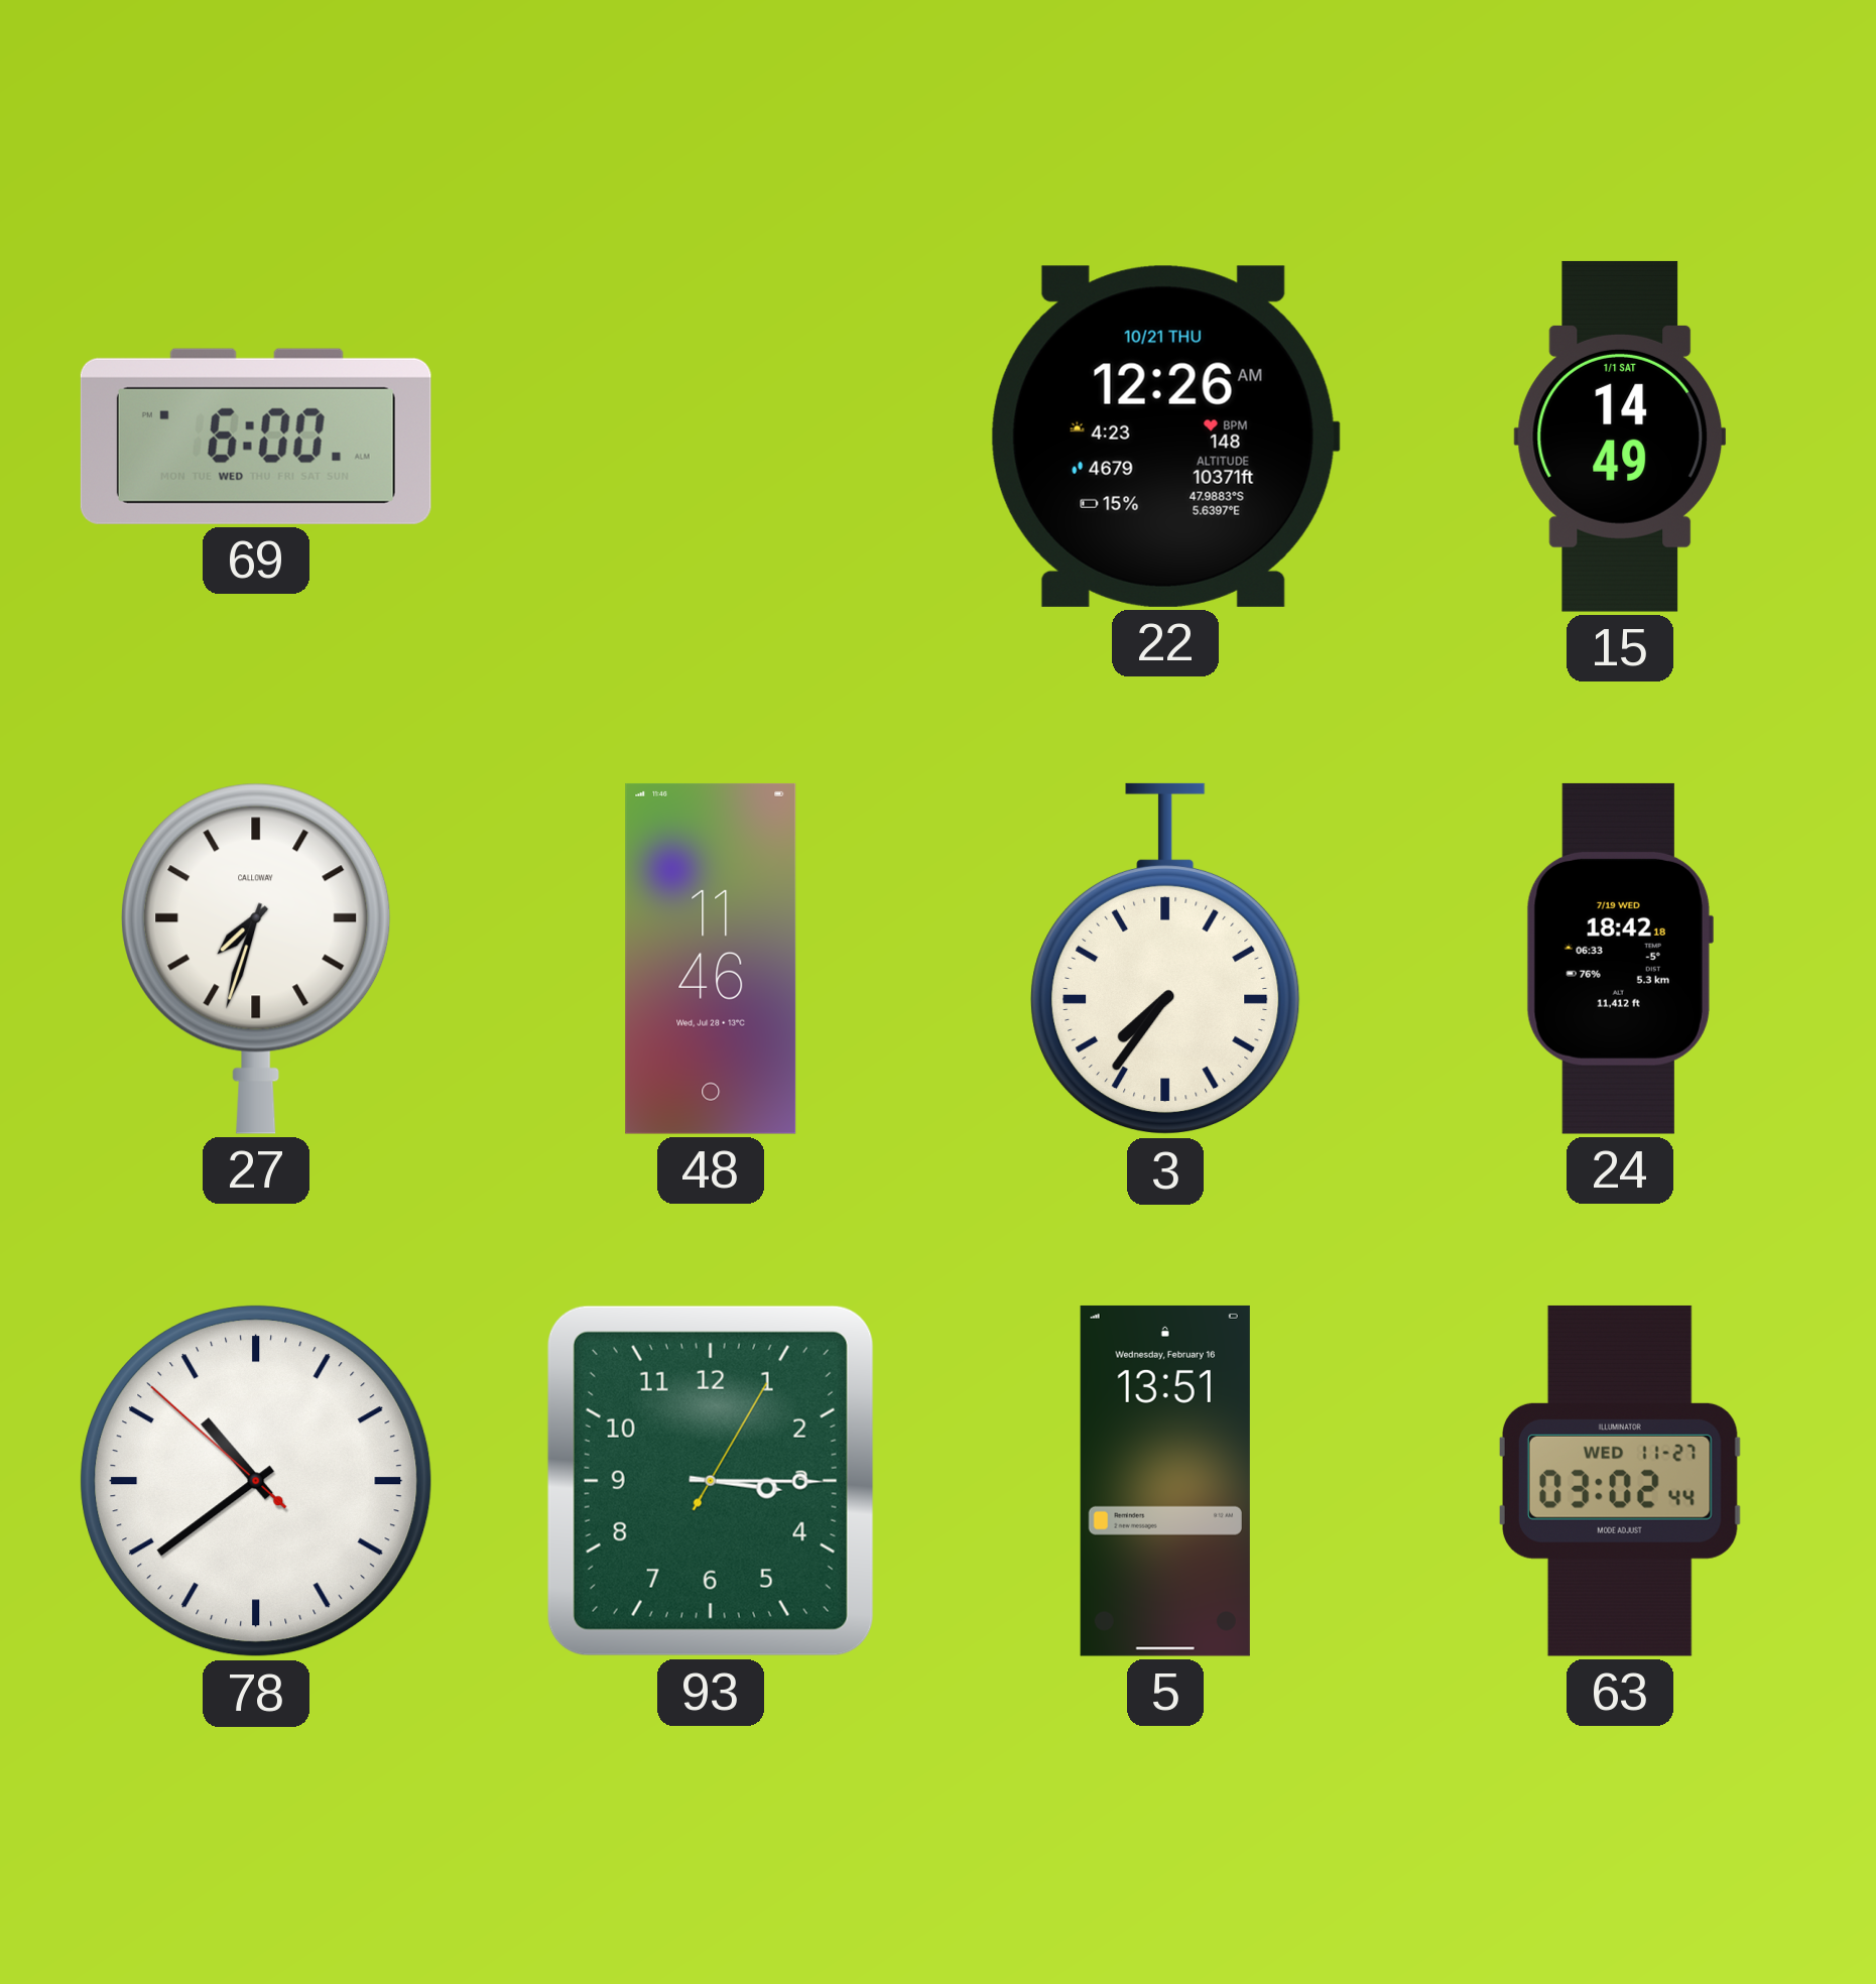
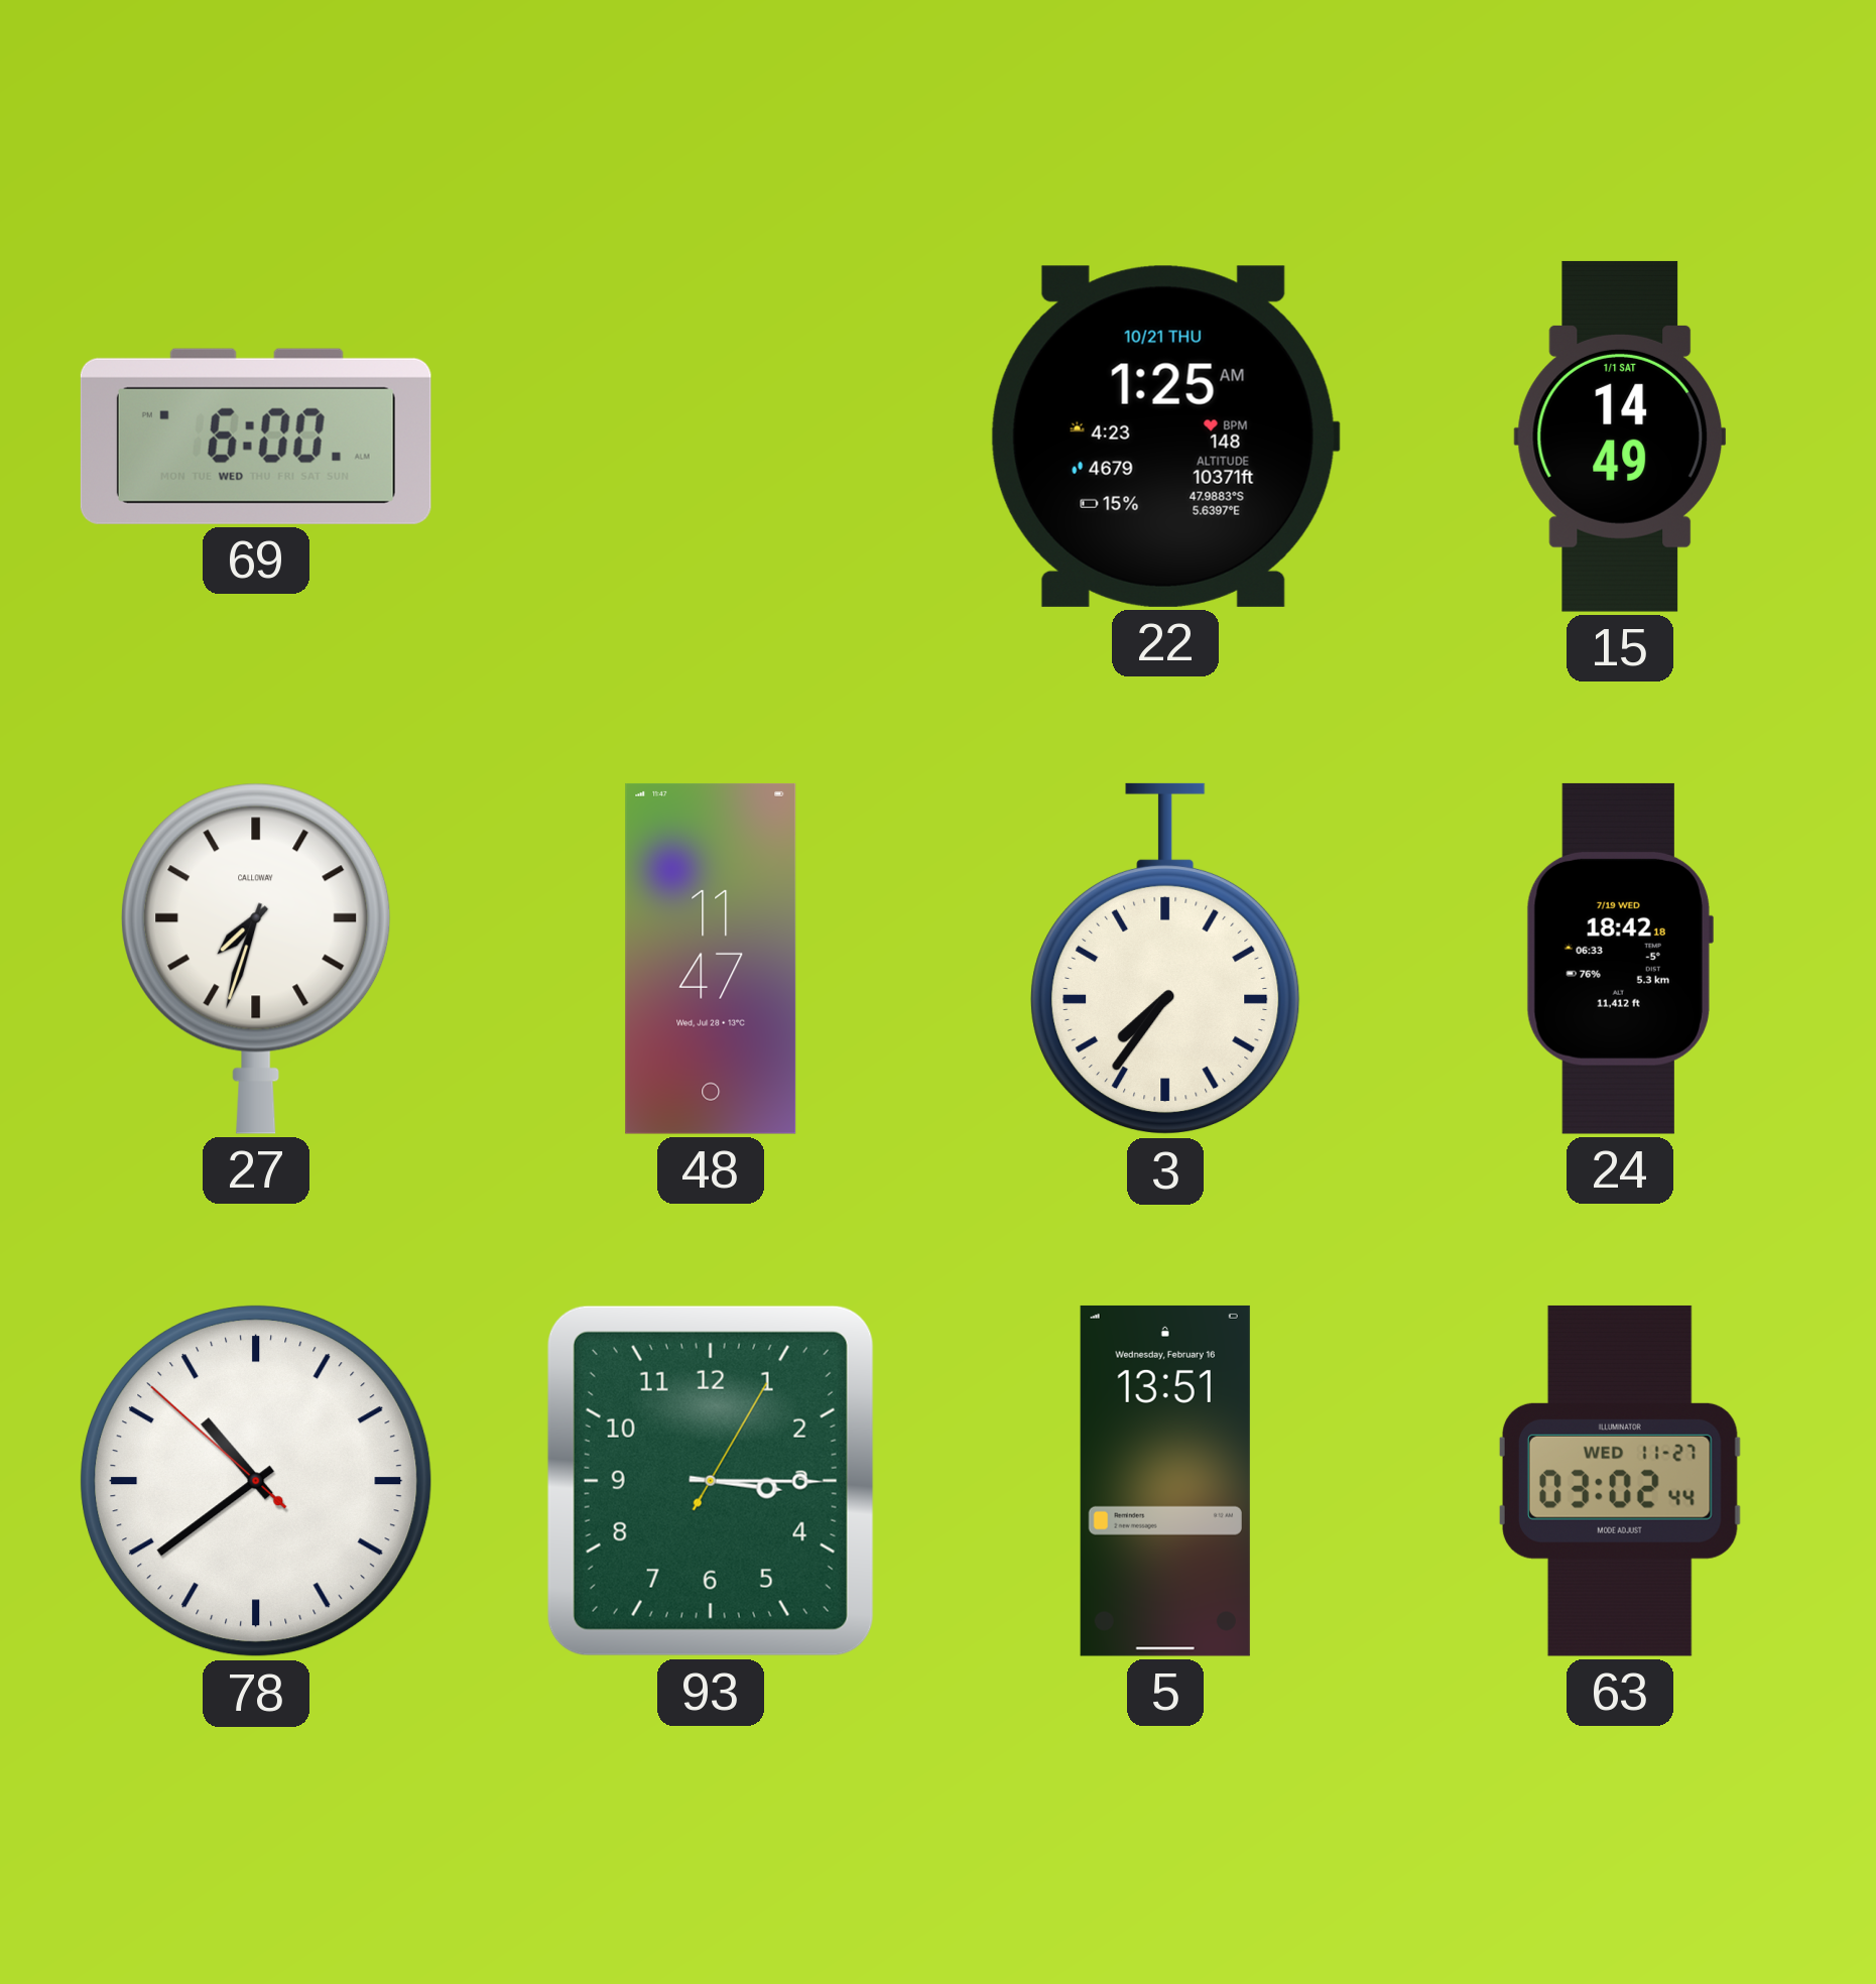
22: 12:26 -> 1:25
48: 11:46 -> 11:47
